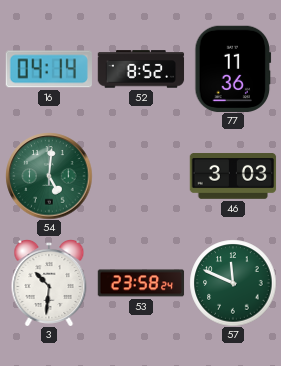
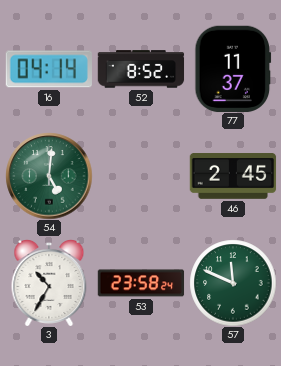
77: 11:36 -> 11:37
46: 3:03 -> 2:45
3: 10:31 -> 10:35
